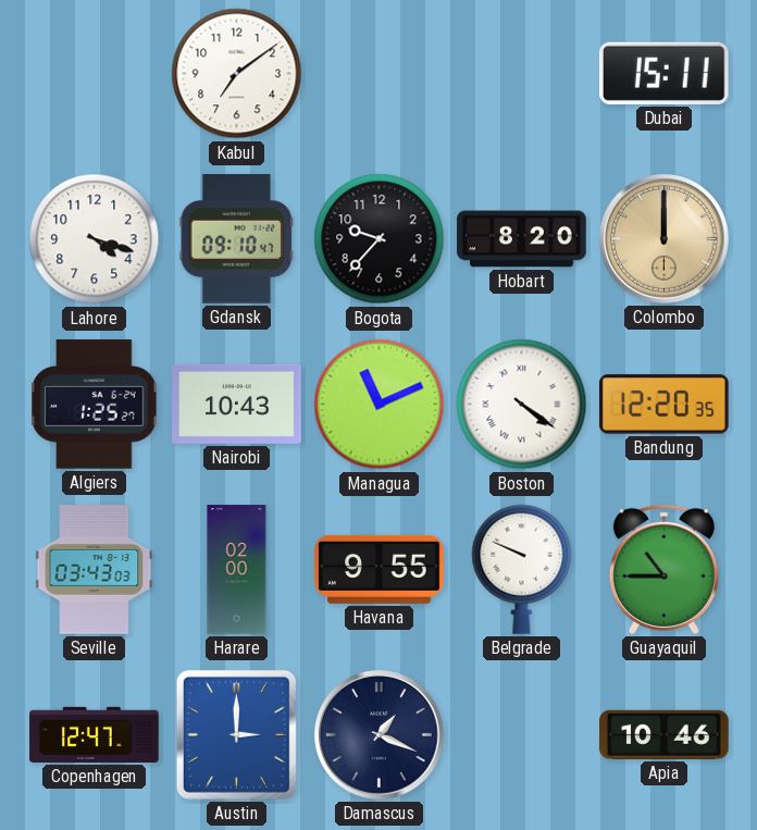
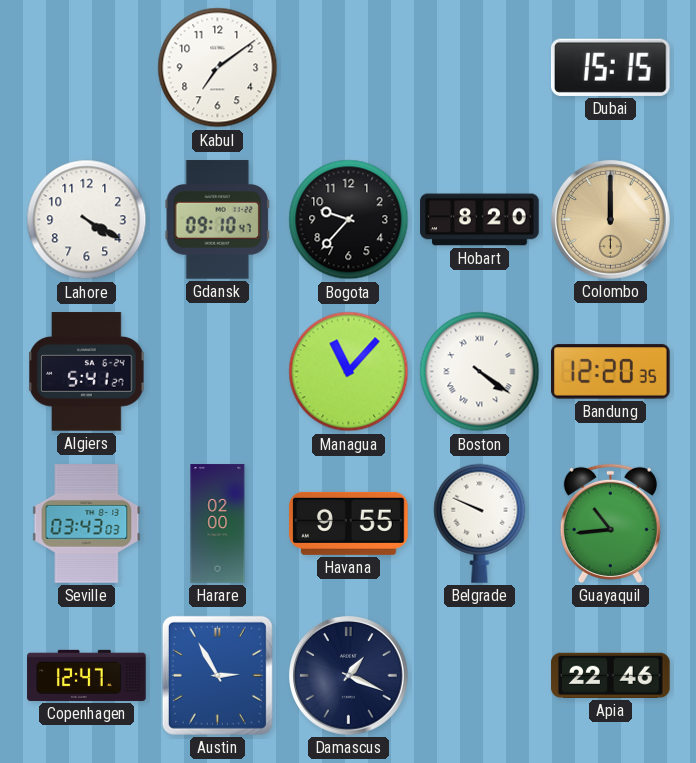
Dubai: 15:11 -> 15:15
Lahore: 4:18 -> 4:20
Algiers: 1:25 -> 5:41
Nairobi: 10:43 -> none
Managua: 11:11 -> 11:07
Guayaquil: 10:45 -> 10:44
Austin: 3:00 -> 2:55
Apia: 10:46 -> 22:46
